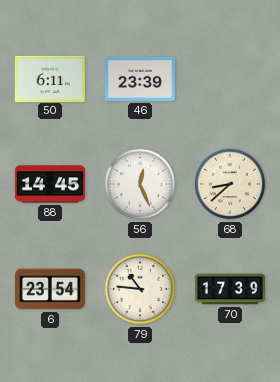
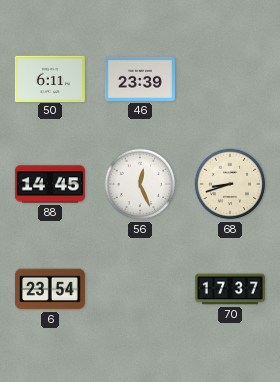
68: 8:38 -> 8:42
79: 10:46 -> none
70: 17:39 -> 17:37
